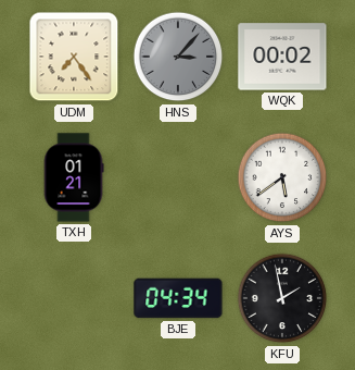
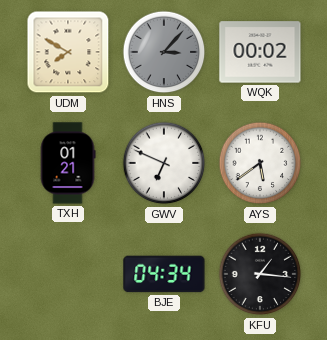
UDM: 7:24 -> 7:50
GWV: none -> 6:49
KFU: 1:58 -> 1:16
